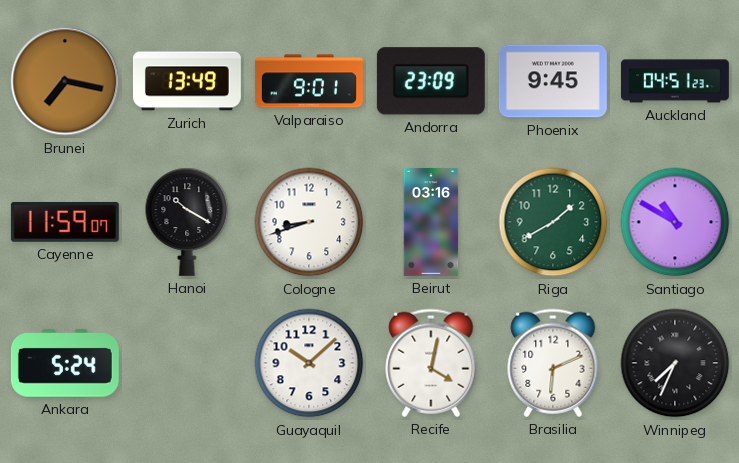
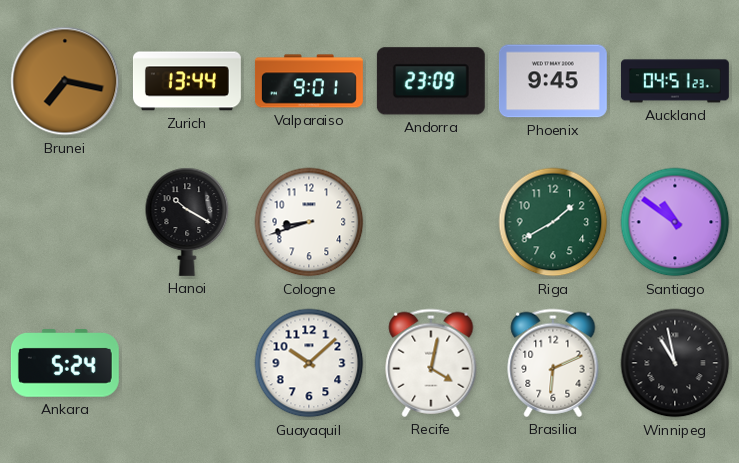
Zurich: 13:49 -> 13:44
Cayenne: 11:59 -> none
Beirut: 03:16 -> none
Santiago: 10:50 -> 10:51
Winnipeg: 7:34 -> 10:58
